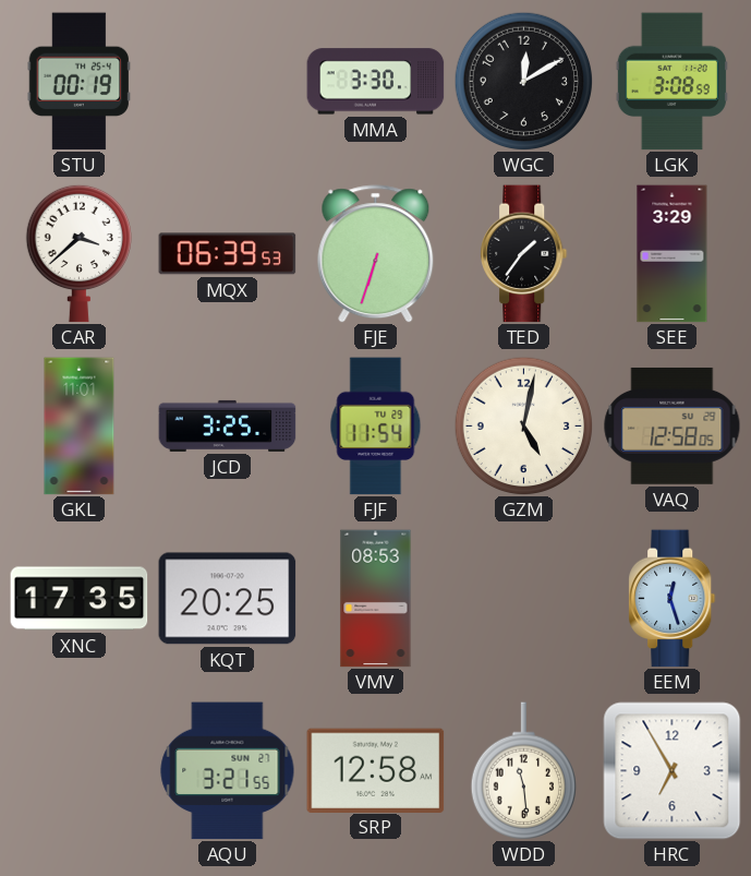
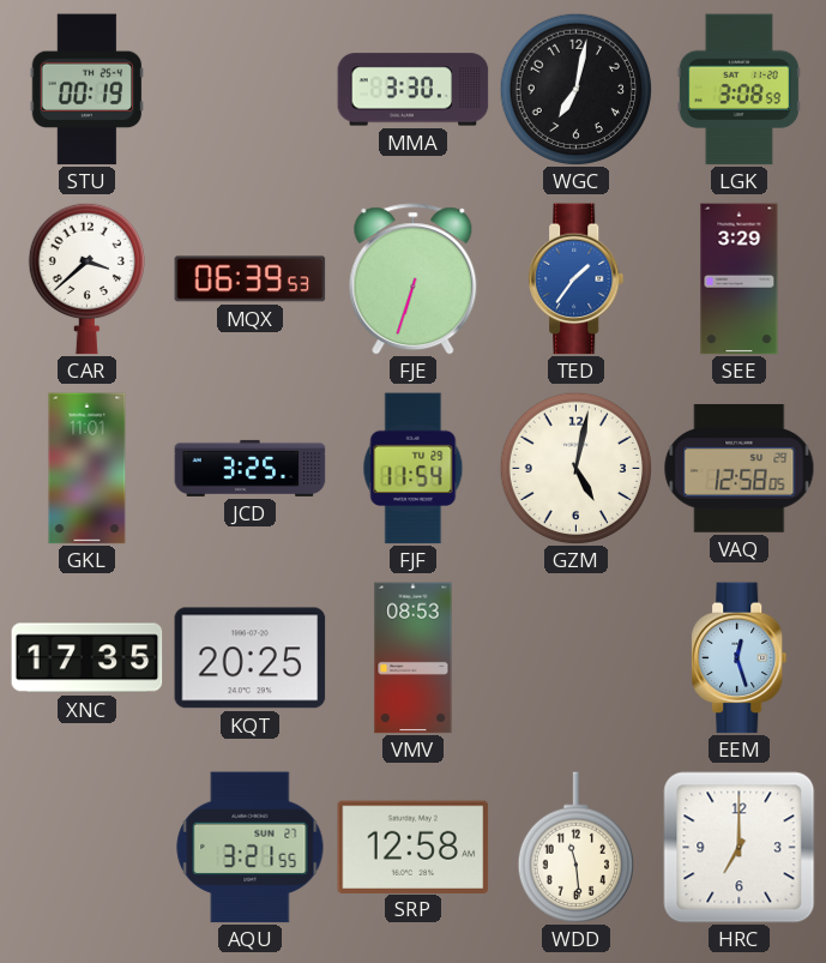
WGC: 12:10 -> 7:02
TED dial: black -> blue
HRC: 6:55 -> 7:00
